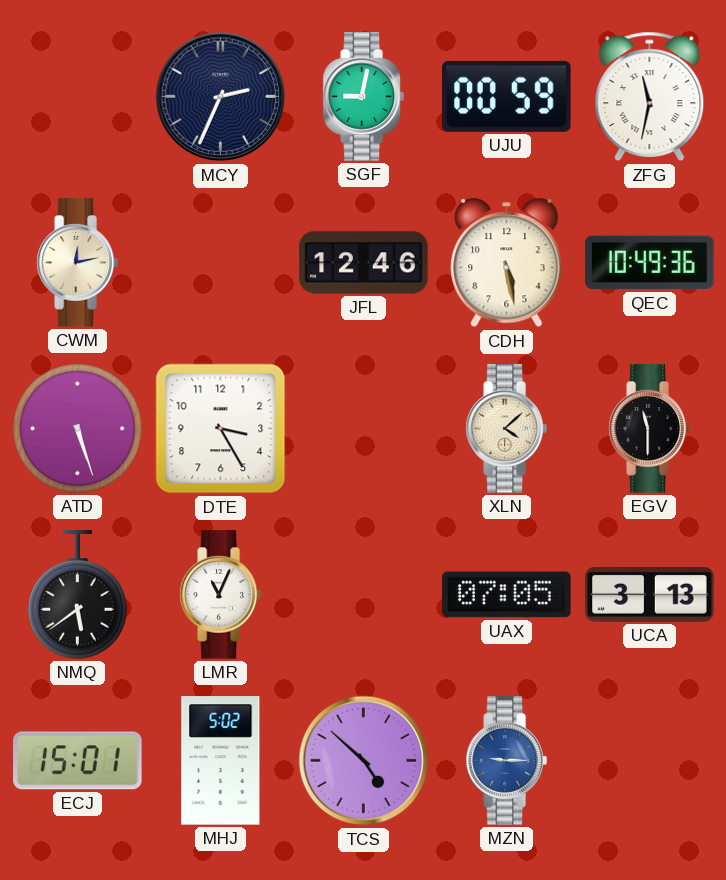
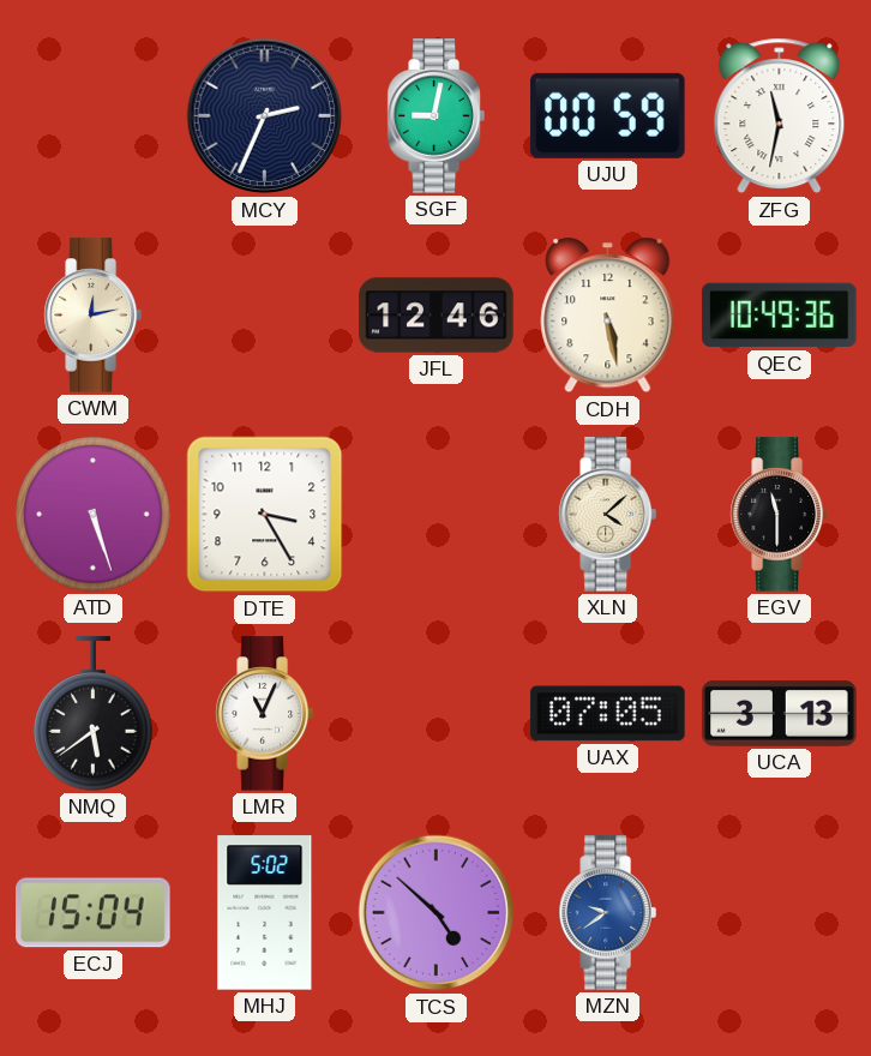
ECJ: 15:01 -> 15:04
MZN: 9:15 -> 9:39
